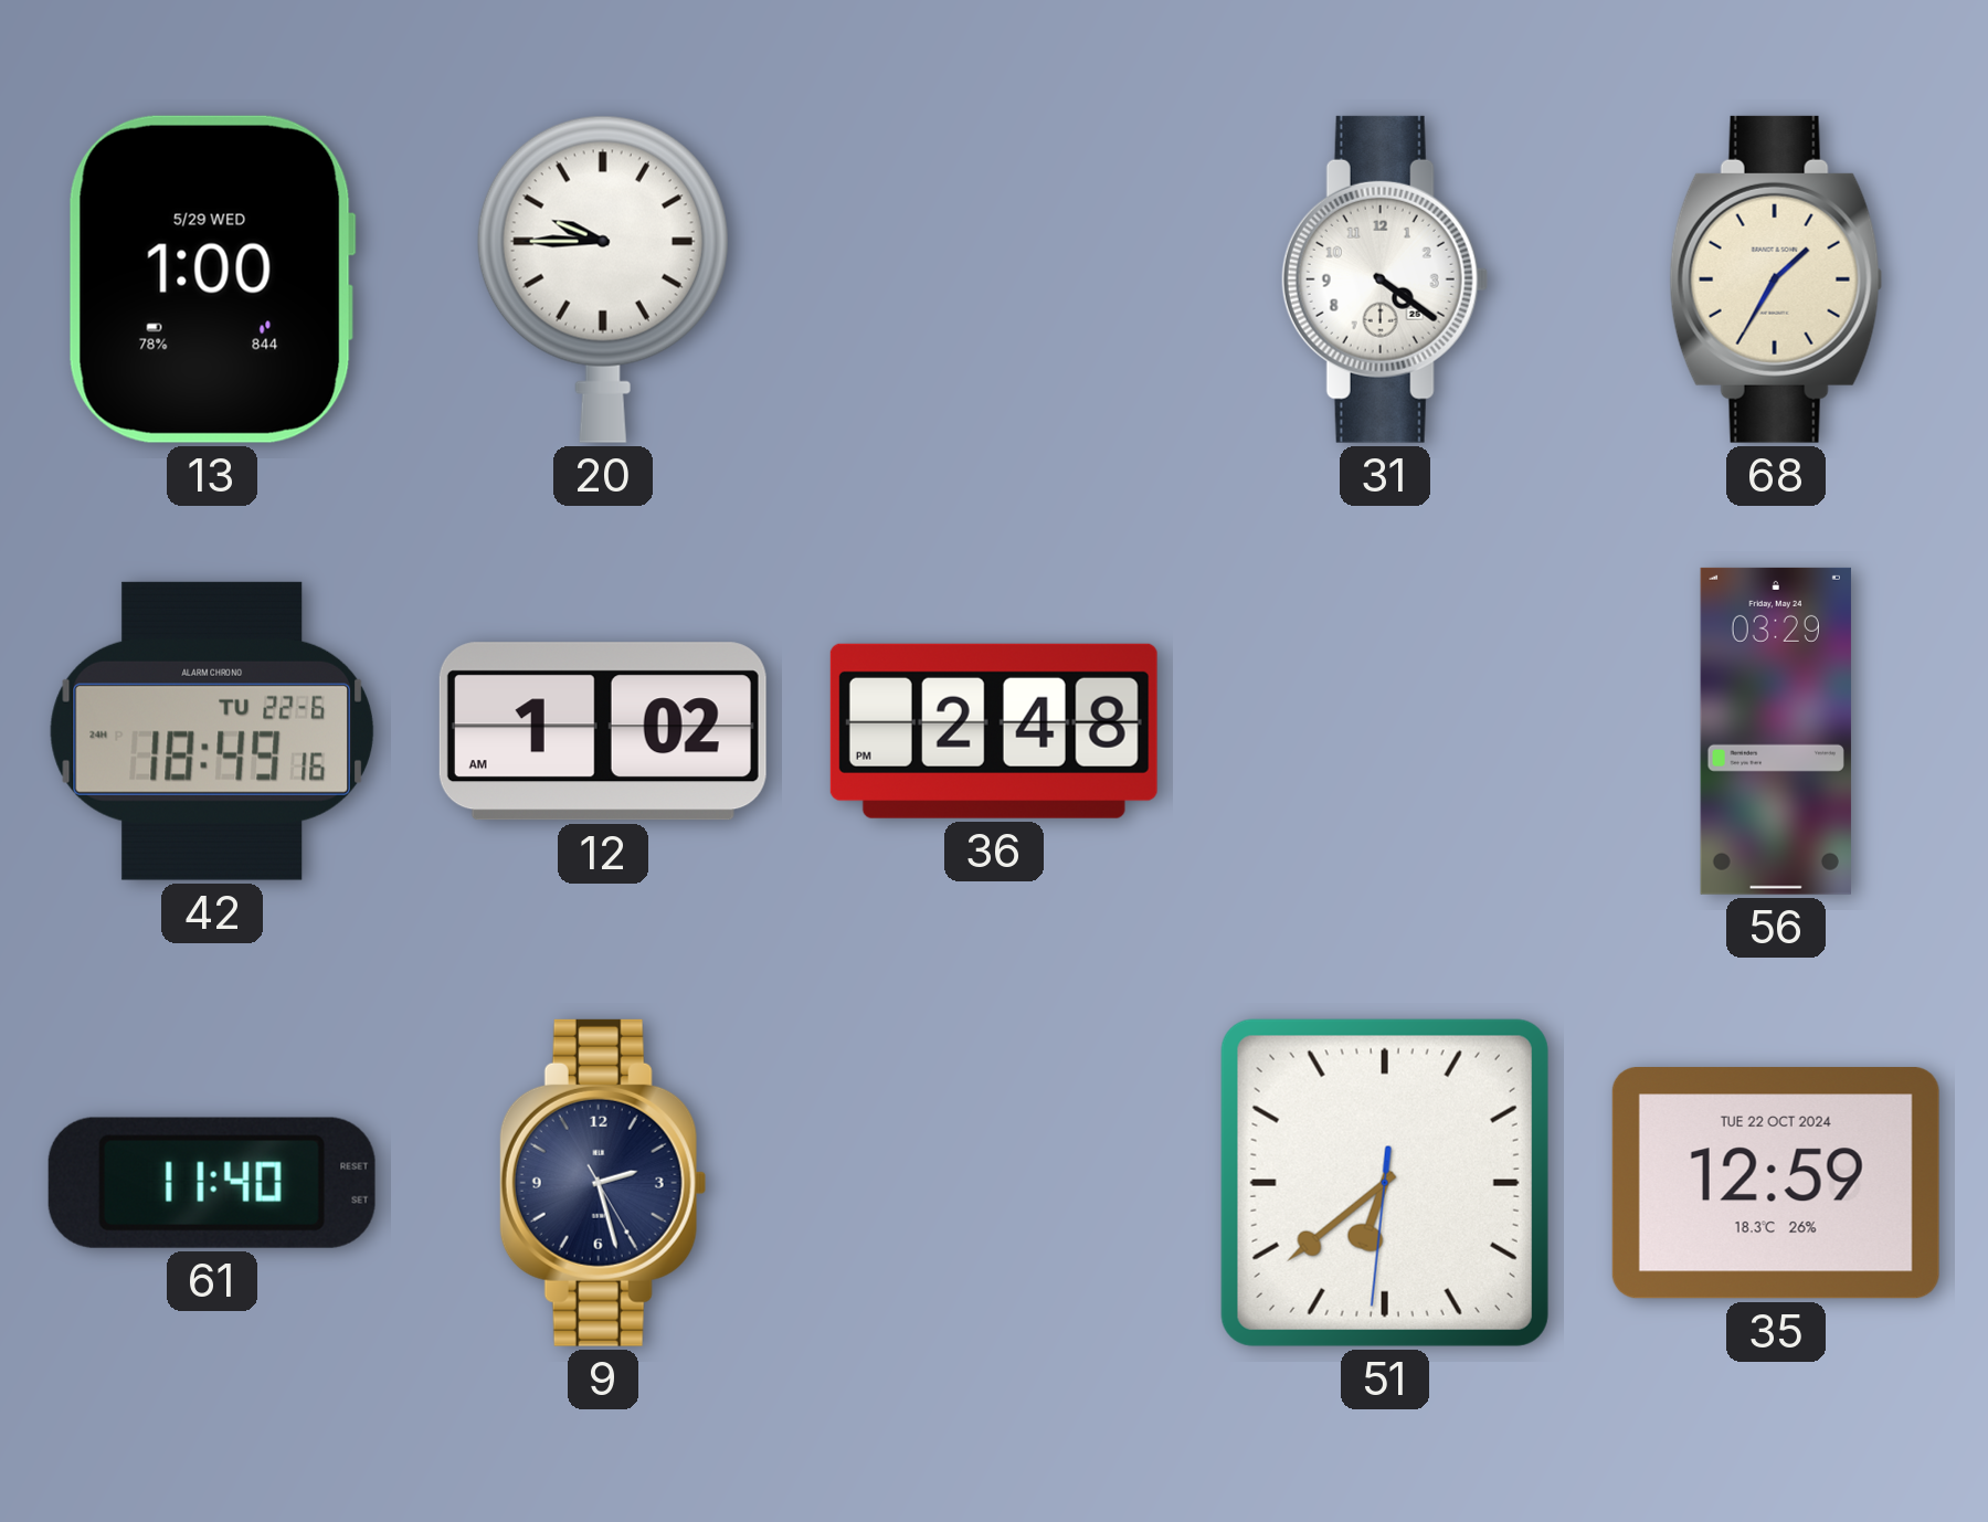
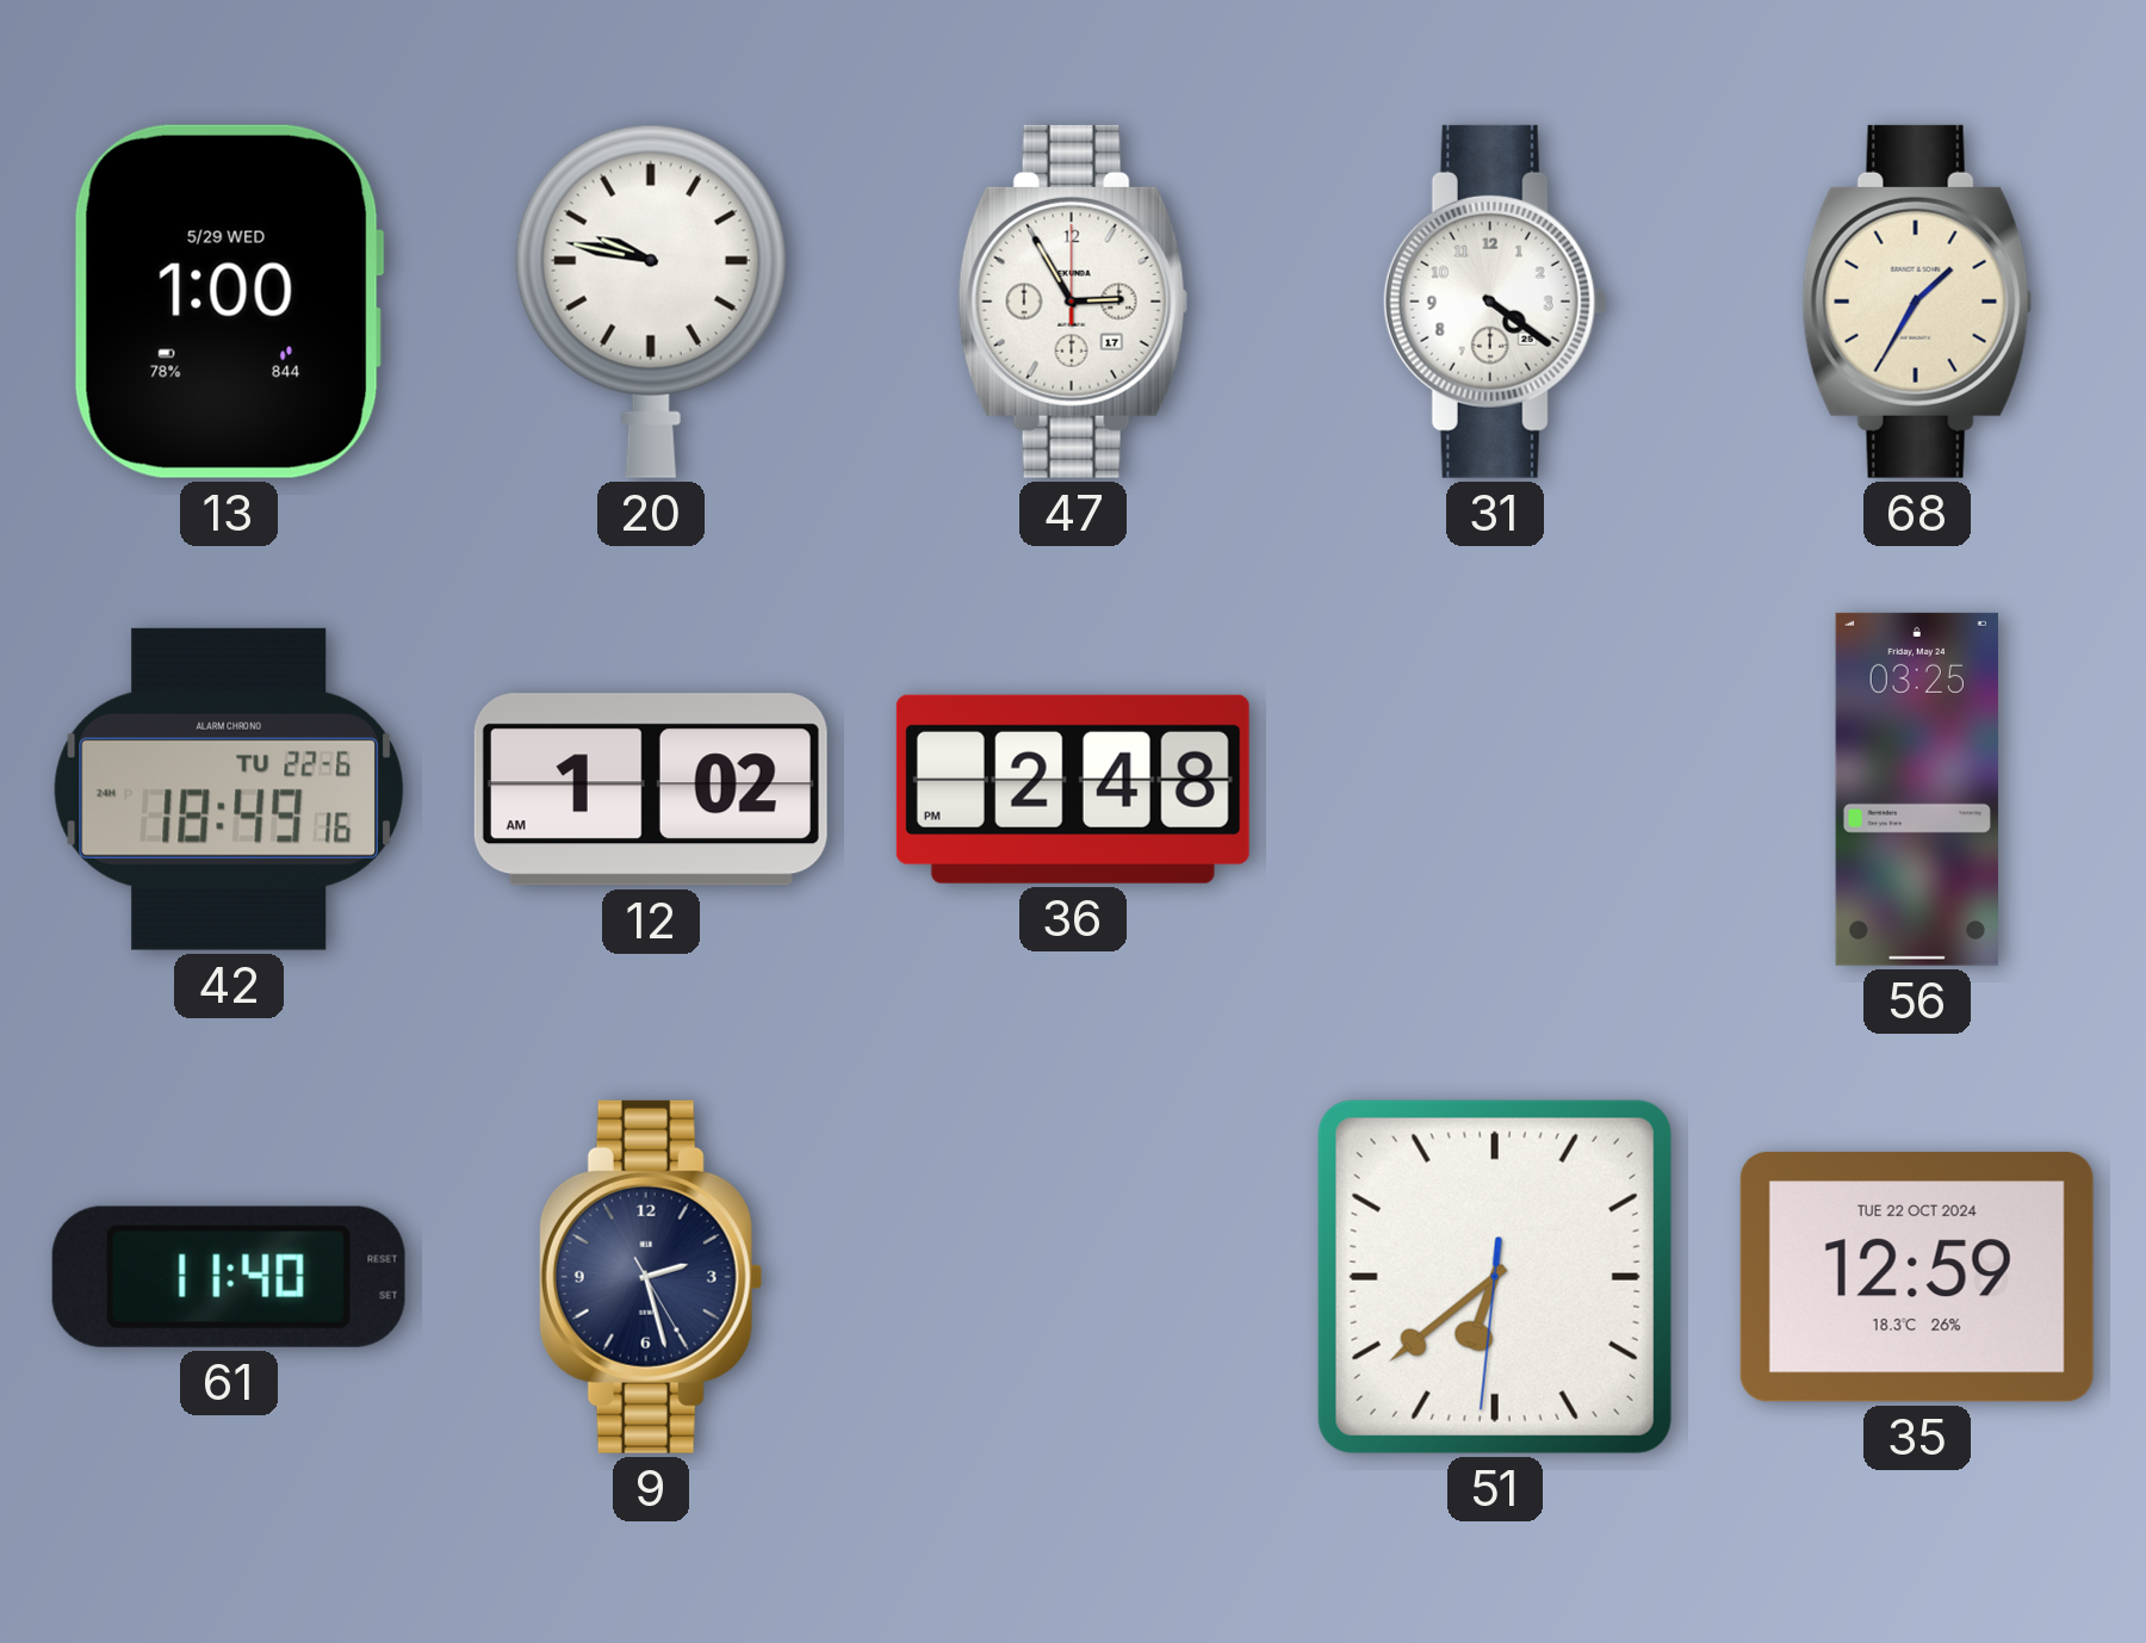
20: 9:45 -> 9:47
47: none -> 2:55
56: 03:29 -> 03:25
